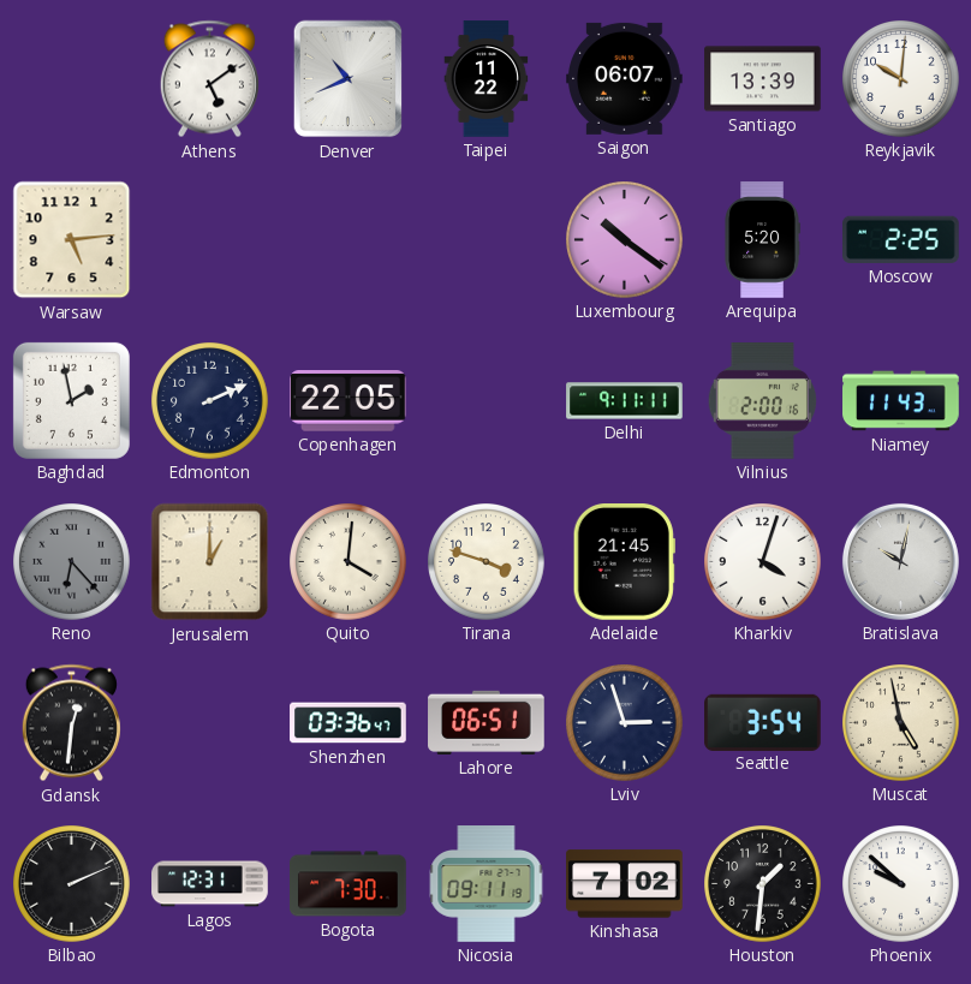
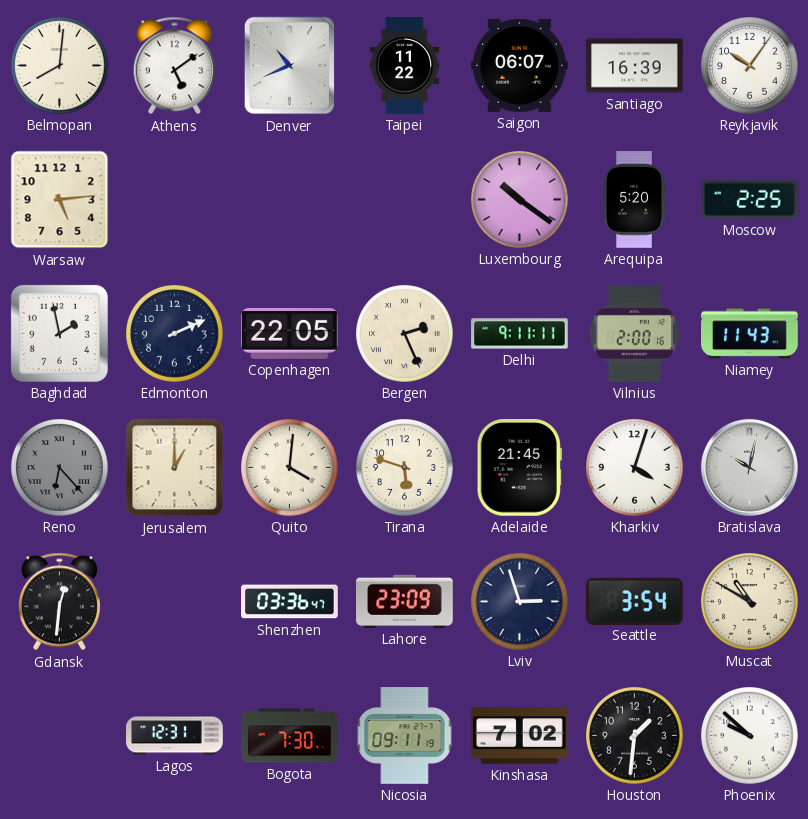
Belmopan: none -> 8:01
Santiago: 13:39 -> 16:39
Reykjavik: 10:01 -> 10:06
Bergen: none -> 2:26
Tirana: 3:48 -> 5:48
Lahore: 06:51 -> 23:09
Muscat: 4:58 -> 10:50
Bilbao: 2:11 -> none
